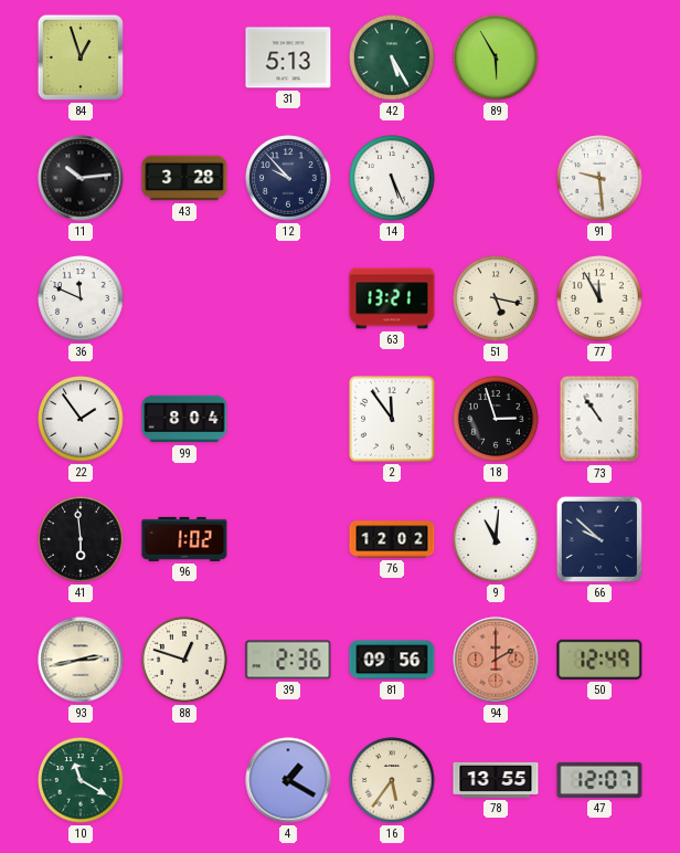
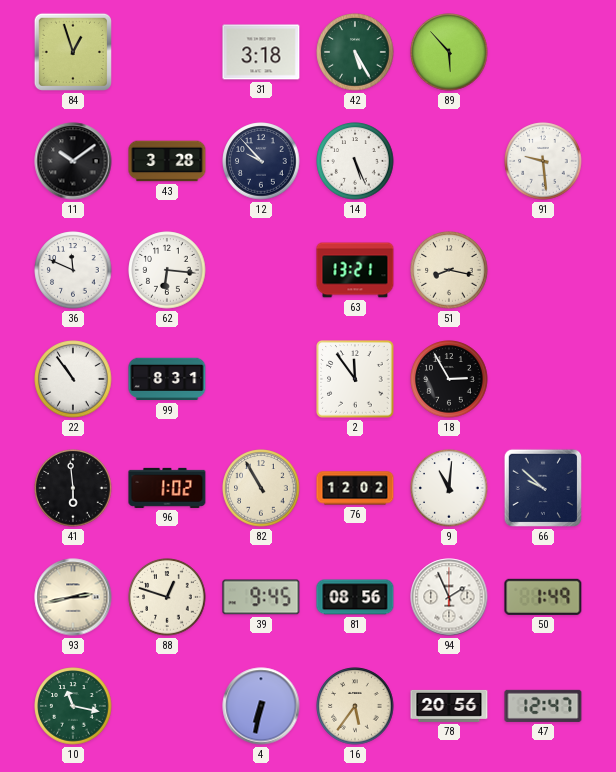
31: 5:13 -> 3:18
89: 5:55 -> 5:53
11: 10:14 -> 10:09
62: none -> 6:16
51: 5:17 -> 8:17
77: 11:55 -> none
22: 1:54 -> 10:54
99: 8:04 -> 8:31
18: 2:57 -> 2:55
73: 10:54 -> none
82: none -> 10:55
39: 2:36 -> 9:45
81: 09:56 -> 08:56
94: 2:00 -> 1:56
94 dial: salmon -> white
50: 12:49 -> 1:49
10: 11:20 -> 11:17
4: 1:20 -> 6:32
78: 13:55 -> 20:56
47: 12:07 -> 12:47
